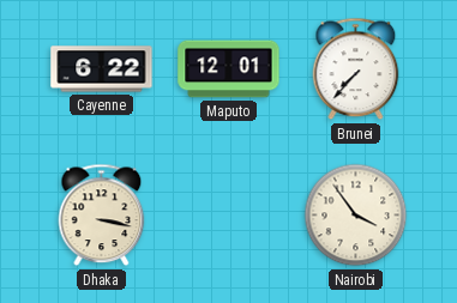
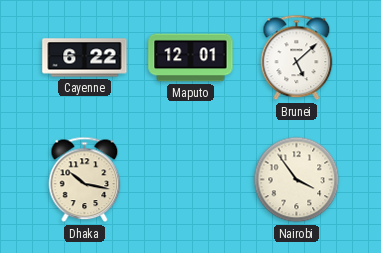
Brunei: 7:37 -> 5:08
Dhaka: 3:17 -> 10:17
